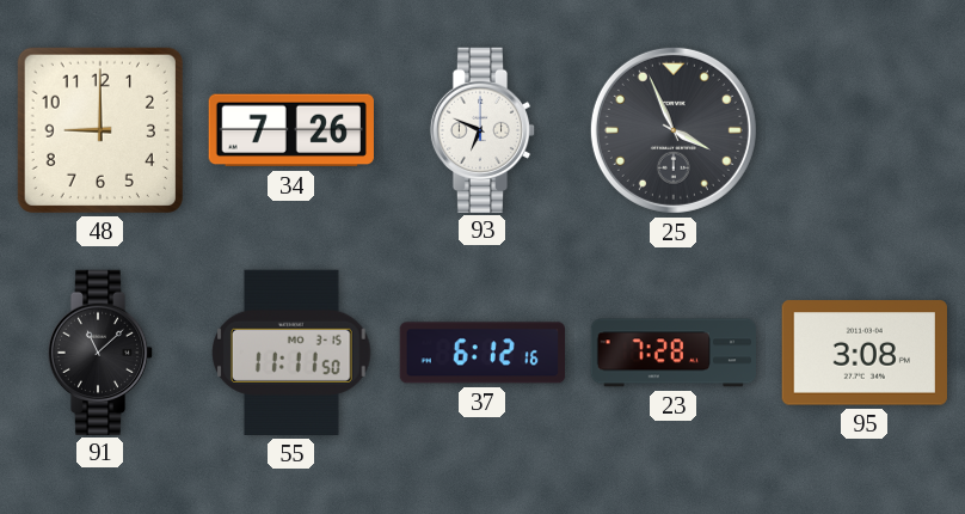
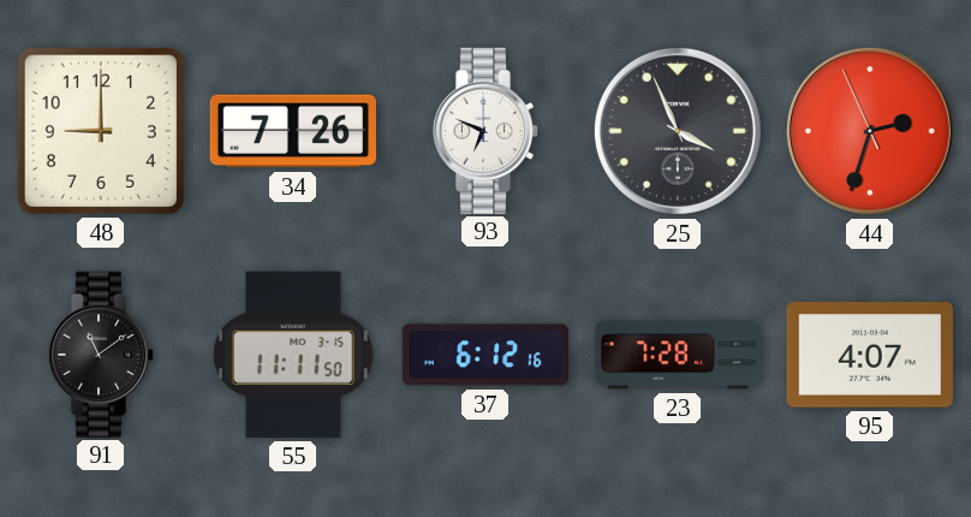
44: none -> 2:32
91: 11:08 -> 11:09
95: 3:08 -> 4:07
